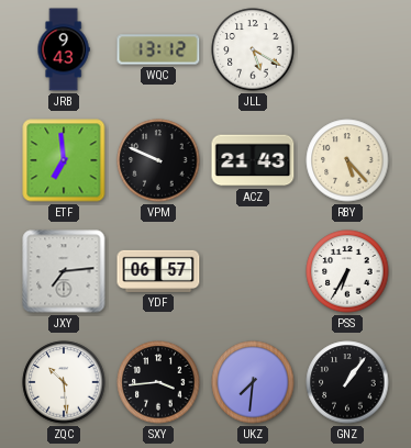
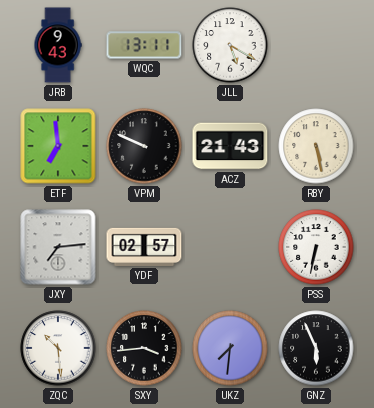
WQC: 13:12 -> 13:11
RBY: 5:23 -> 5:28
YDF: 06:57 -> 02:57
PSS: 6:35 -> 6:32
GNZ: 1:06 -> 5:56
